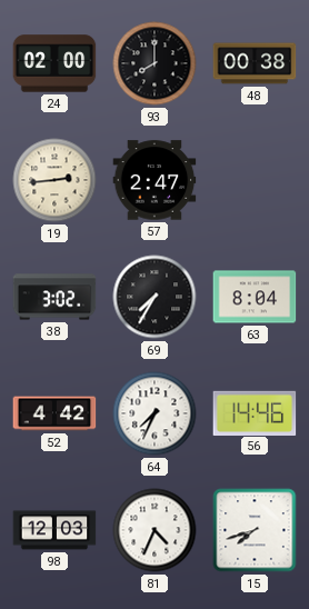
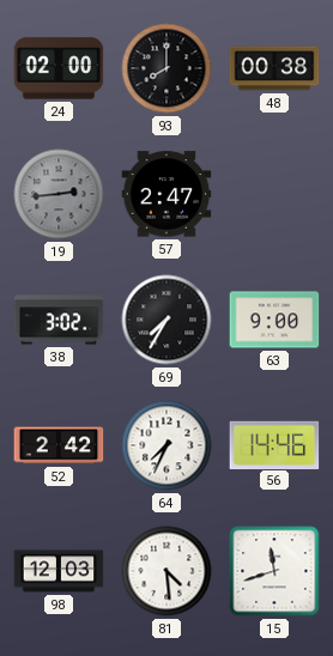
19 dial: cream -> grey
63: 8:04 -> 9:00
52: 4:42 -> 2:42
81: 4:34 -> 4:29
15: 7:42 -> 11:42
